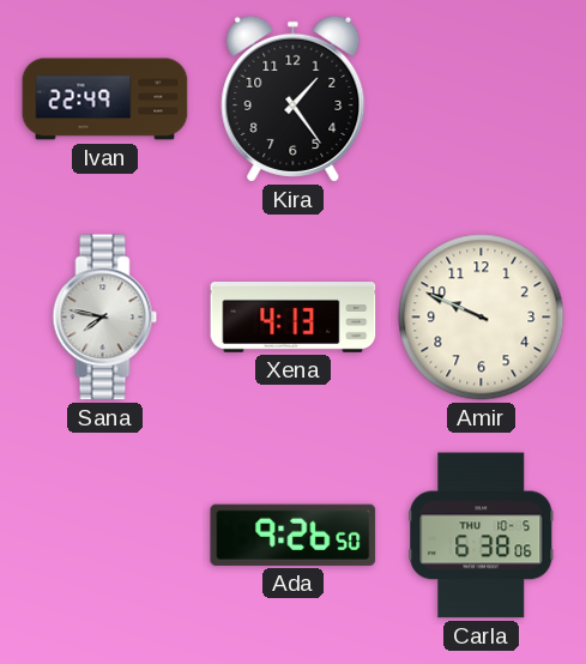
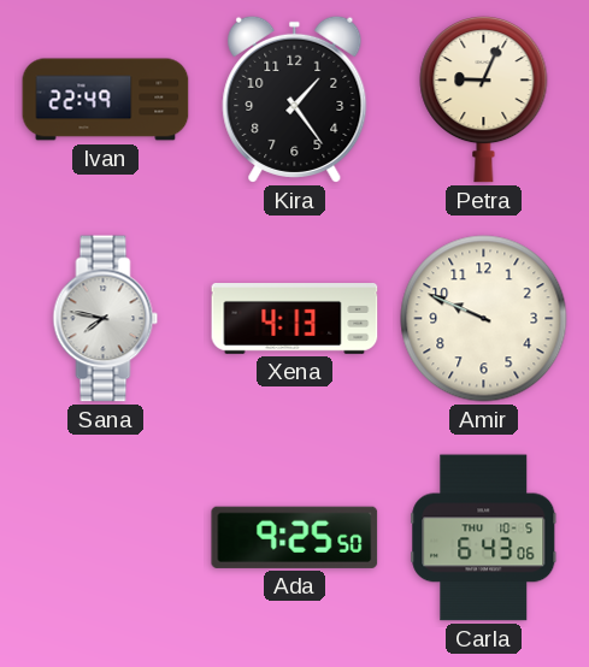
Petra: none -> 9:04
Ada: 9:26 -> 9:25
Carla: 6:38 -> 6:43
